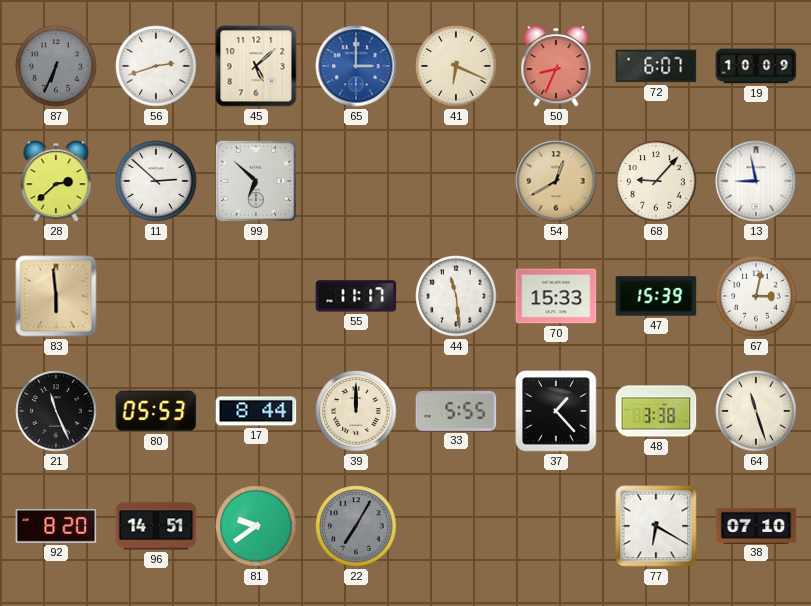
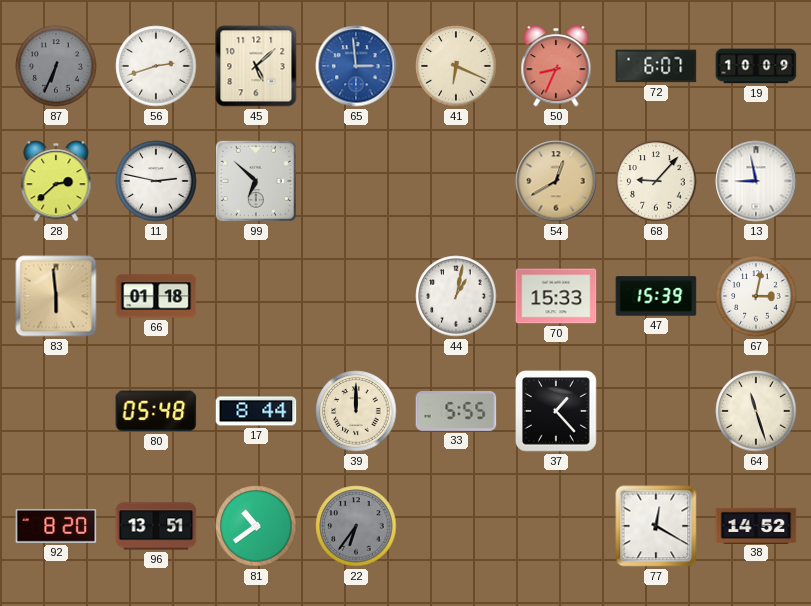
65: 3:00 -> 2:59
11: 2:52 -> 2:47
66: none -> 01:18
55: 11:17 -> none
44: 11:29 -> 1:02
21: 11:26 -> none
80: 05:53 -> 05:48
48: 3:38 -> none
96: 14:51 -> 13:51
81: 9:39 -> 10:39
22: 7:05 -> 6:36
77: 6:20 -> 12:20
38: 07:10 -> 14:52
